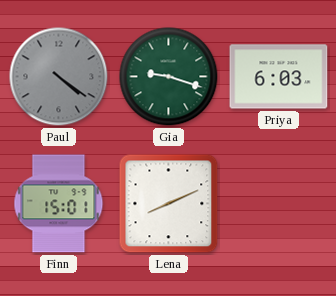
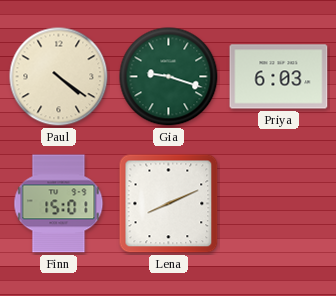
Paul dial: grey -> cream
